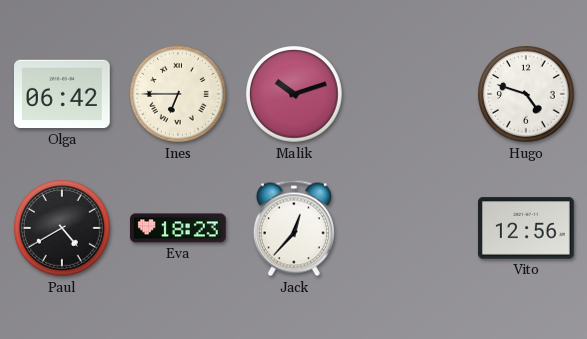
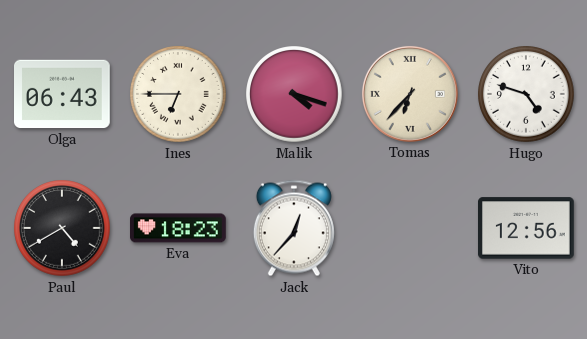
Olga: 06:42 -> 06:43
Malik: 10:12 -> 4:18
Tomas: none -> 6:37
